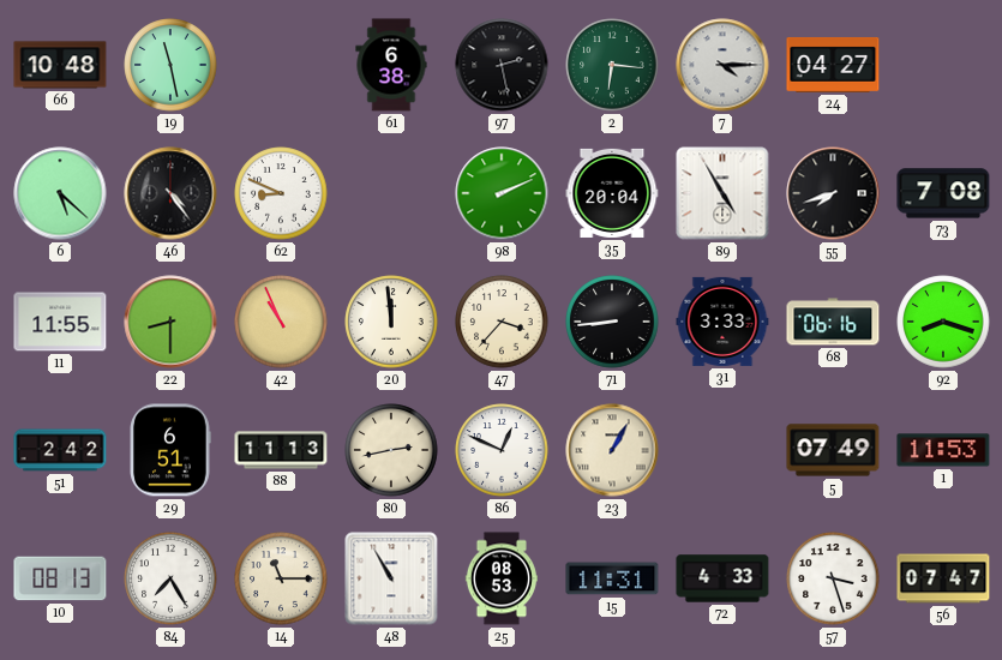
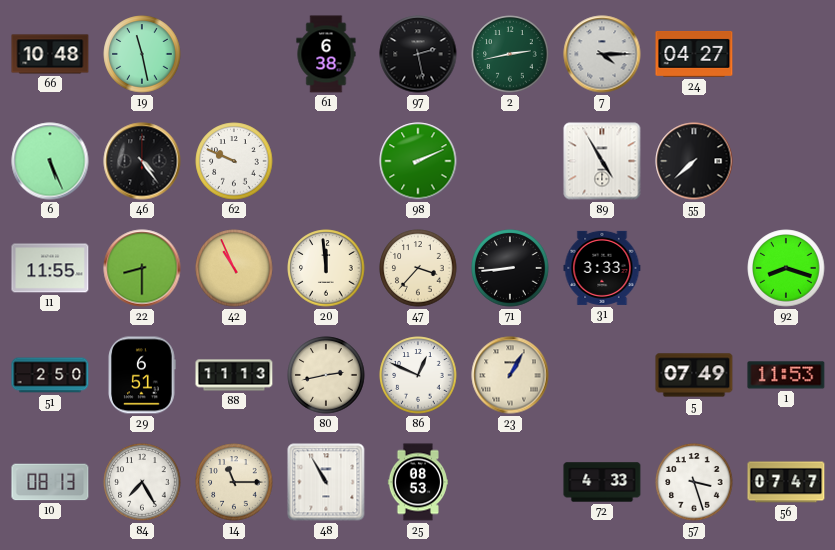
2: 6:16 -> 2:43
6: 5:22 -> 5:26
62: 8:49 -> 9:49
35: 20:04 -> none
55: 7:42 -> 7:38
73: 7:08 -> none
68: 06:16 -> none
51: 2:42 -> 2:50
15: 11:31 -> none
